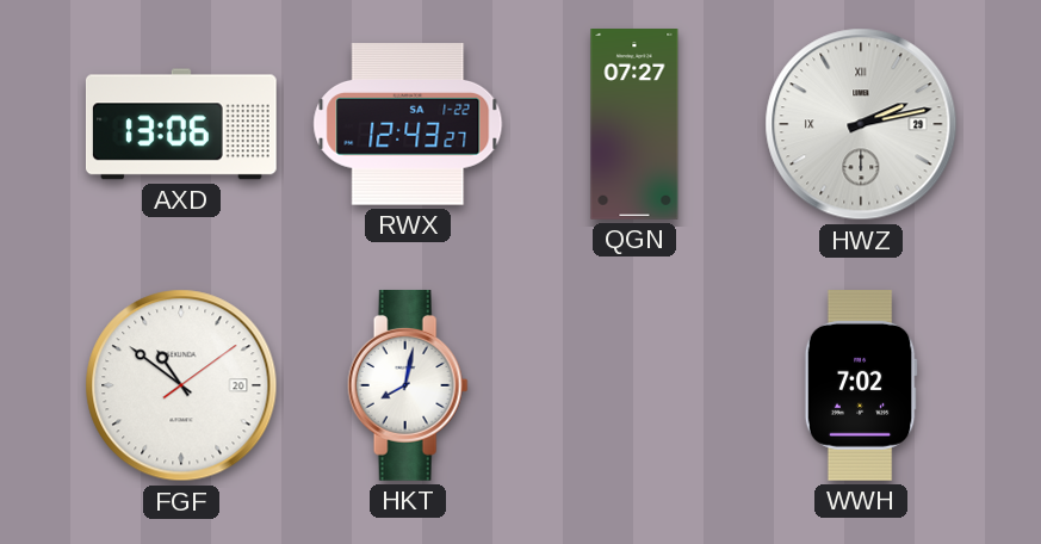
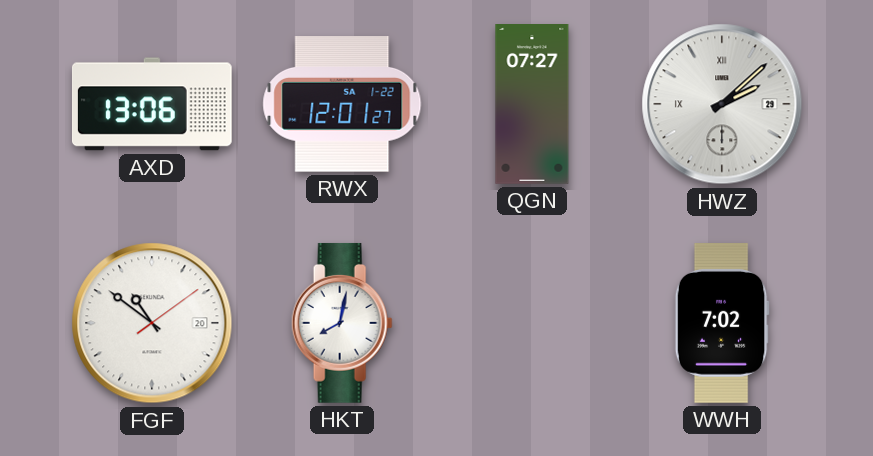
RWX: 12:43 -> 12:01
HWZ: 2:13 -> 2:08
